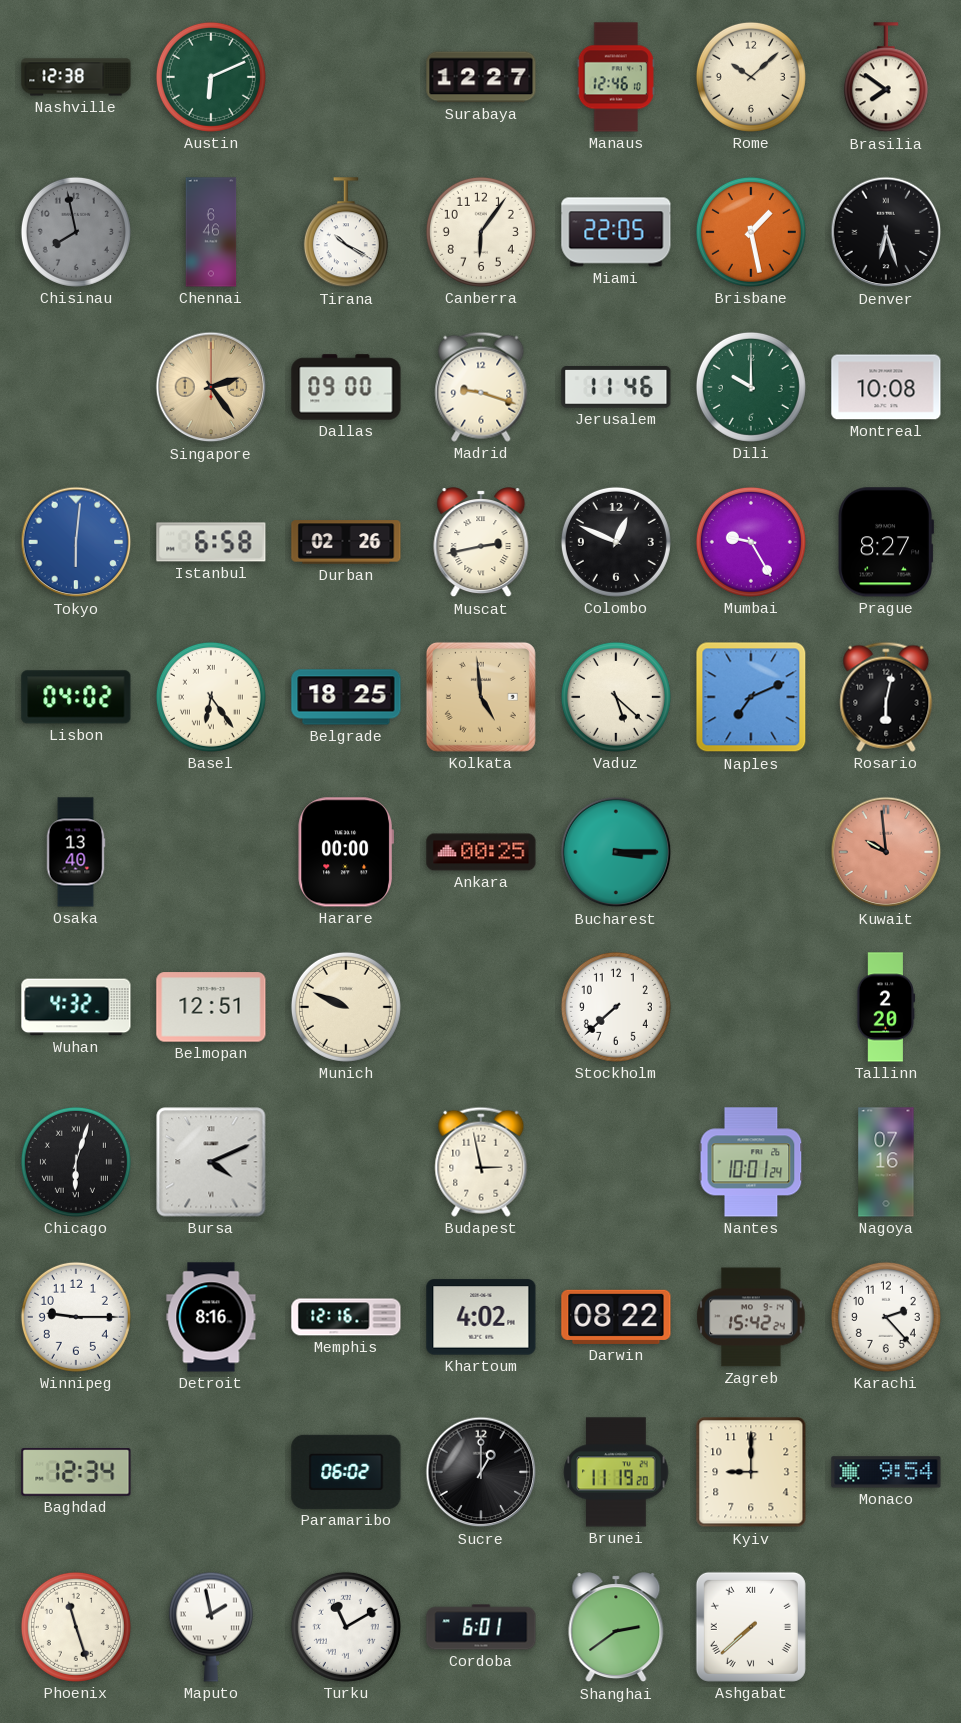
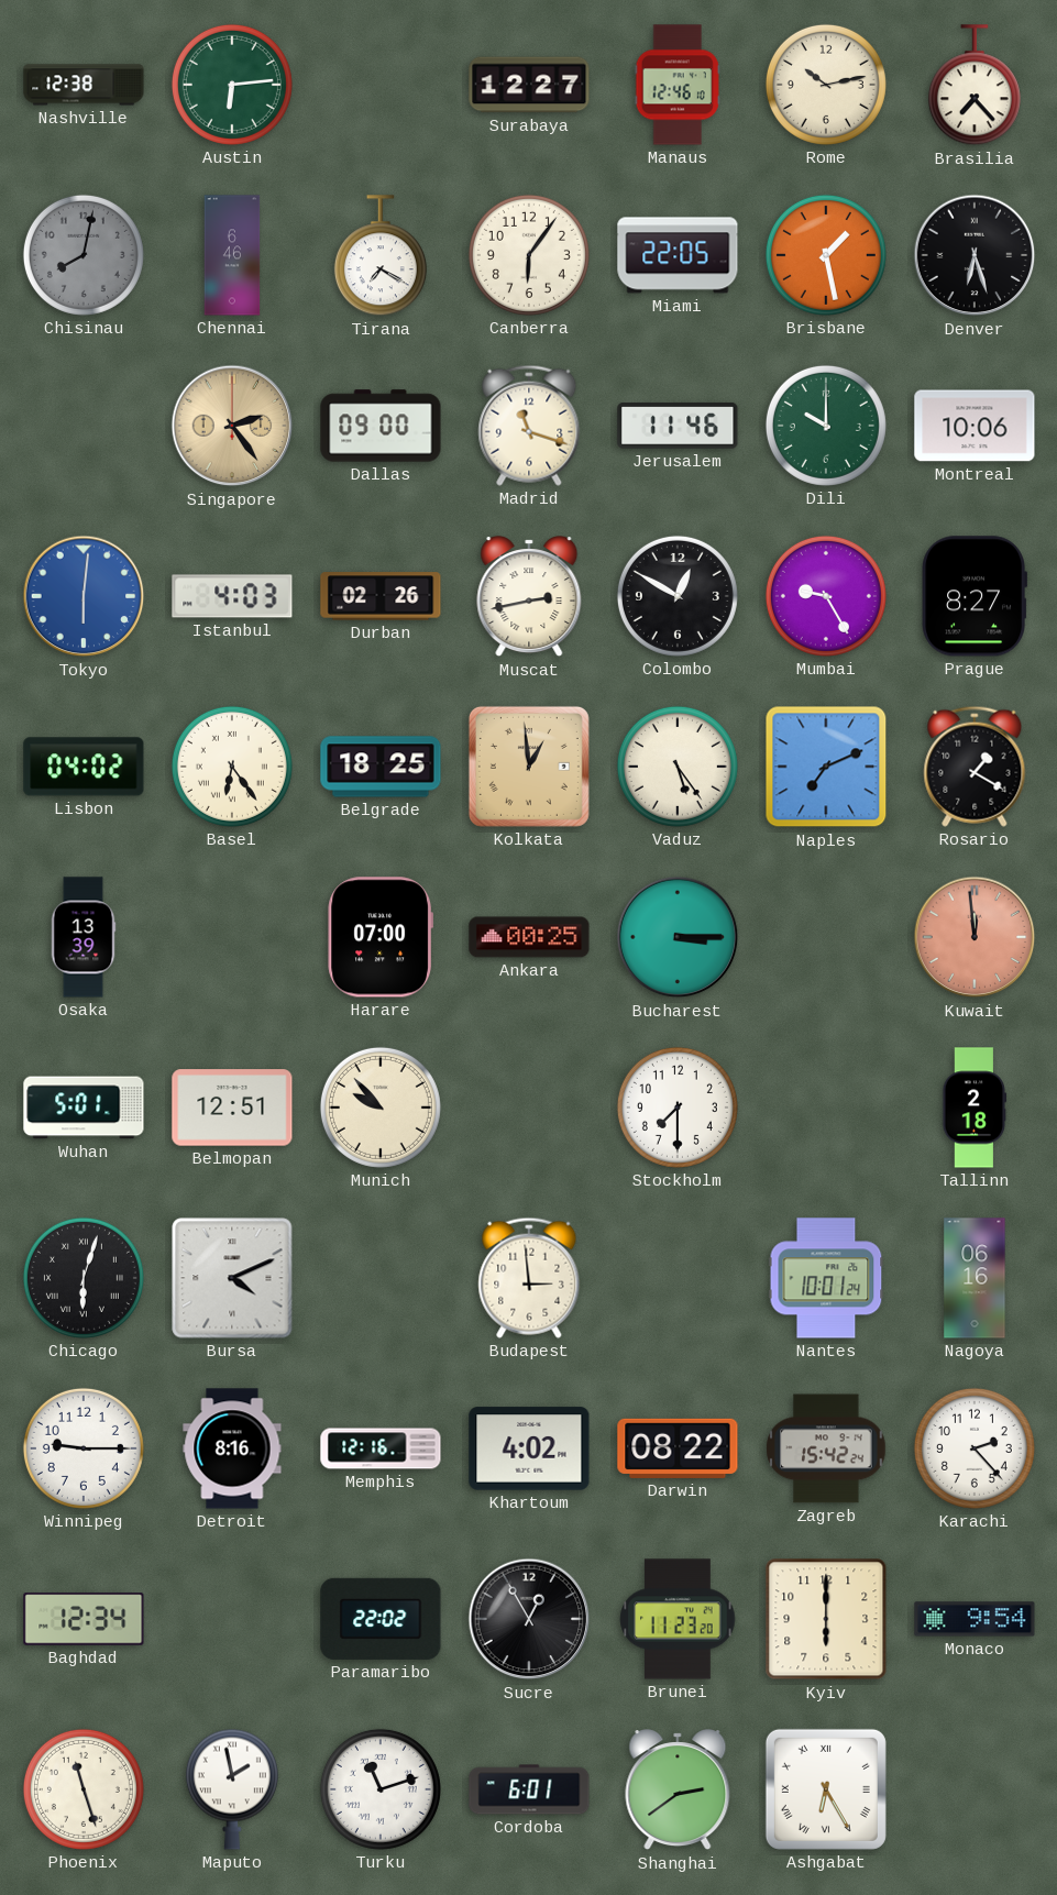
Austin: 6:11 -> 6:14
Rome: 10:08 -> 10:13
Brasilia: 7:51 -> 7:23
Chisinau: 7:58 -> 8:02
Tirana: 10:20 -> 7:20
Madrid: 9:18 -> 11:18
Montreal: 10:08 -> 10:06
Istanbul: 6:58 -> 4:03
Colombo: 12:49 -> 12:50
Kolkata: 4:59 -> 12:59
Vaduz: 5:22 -> 5:24
Rosario: 6:02 -> 1:20
Osaka: 13:40 -> 13:39
Harare: 00:00 -> 07:00
Kuwait: 9:59 -> 11:59
Wuhan: 4:32 -> 5:01
Munich: 9:49 -> 9:53
Stockholm: 7:38 -> 7:30
Tallinn: 2:20 -> 2:18
Budapest: 2:58 -> 2:59
Nagoya: 07:16 -> 06:16
Paramaribo: 06:02 -> 22:02
Sucre: 1:00 -> 12:55
Brunei: 11:19 -> 11:23
Kyiv: 9:00 -> 6:00
Turku: 11:10 -> 11:12
Ashgabat: 7:38 -> 6:25
